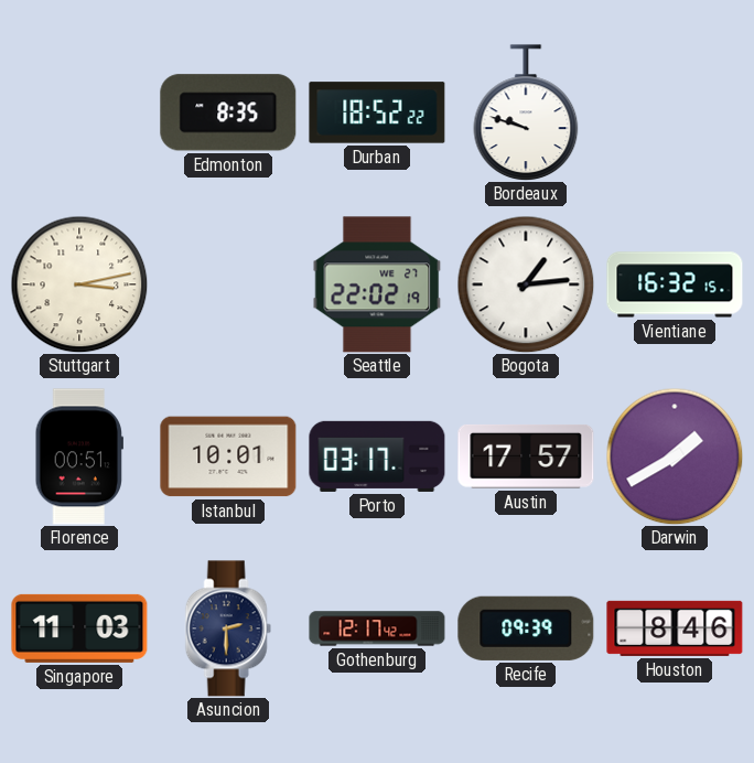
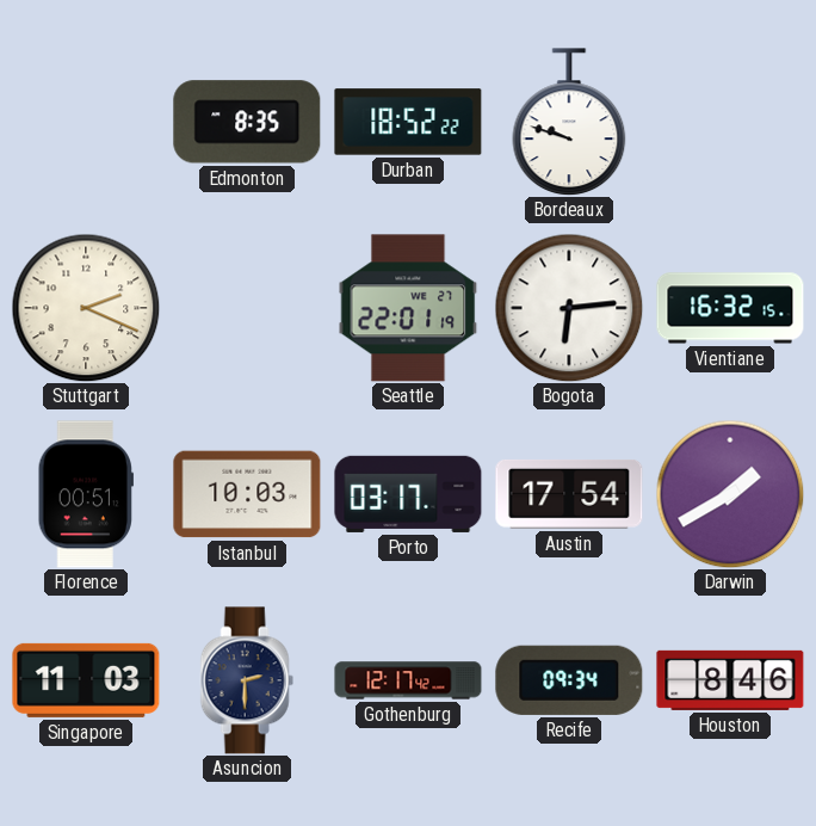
Stuttgart: 3:13 -> 2:19
Seattle: 22:02 -> 22:01
Bogota: 1:14 -> 6:14
Istanbul: 10:01 -> 10:03
Austin: 17:57 -> 17:54
Recife: 09:39 -> 09:34
